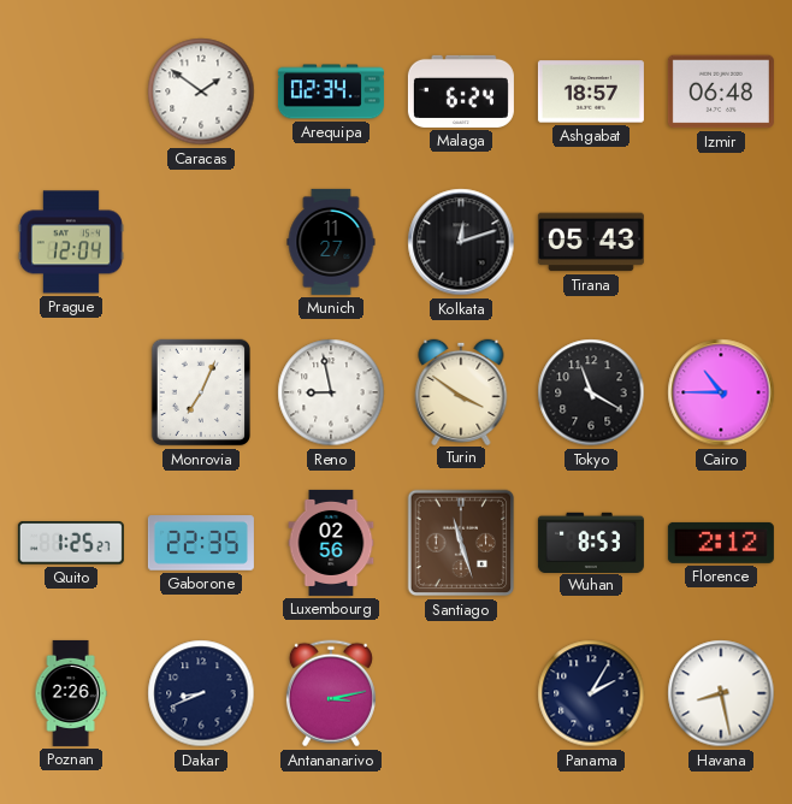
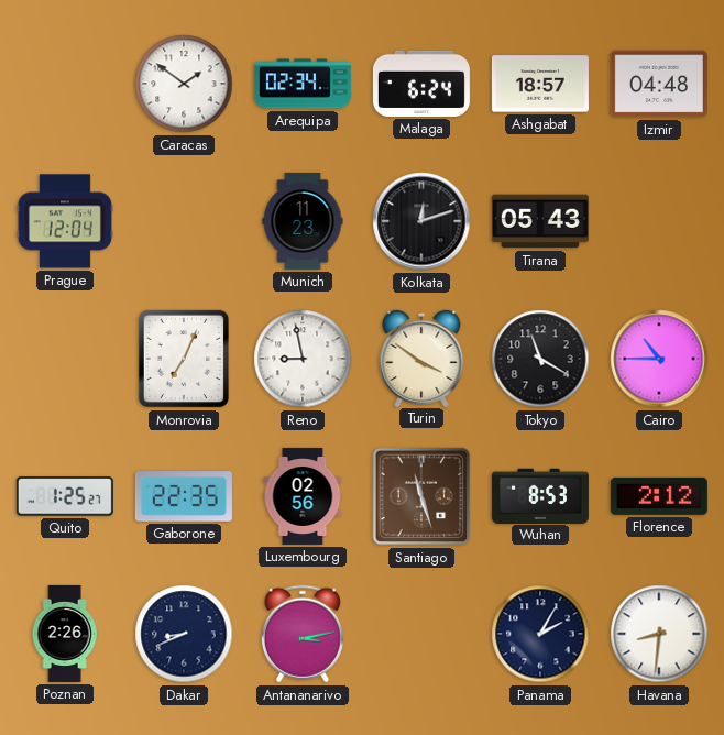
Izmir: 06:48 -> 04:48
Munich: 11:27 -> 11:23
Havana: 8:28 -> 8:31
